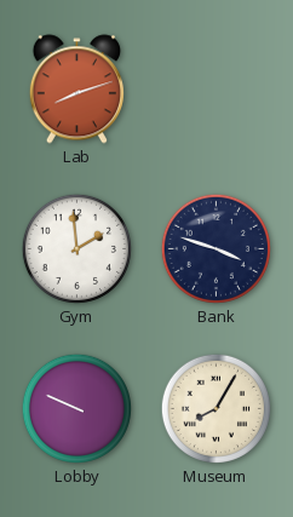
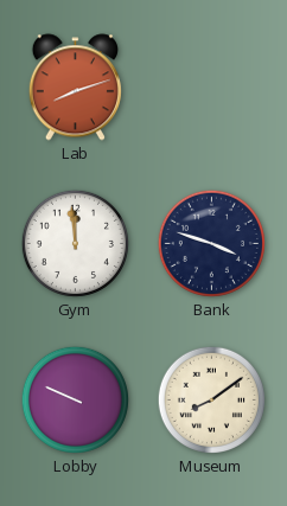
Gym: 1:59 -> 11:59
Museum: 8:05 -> 8:09
